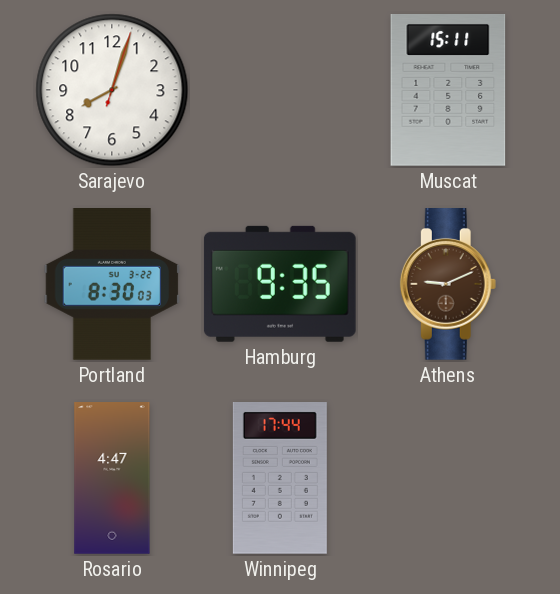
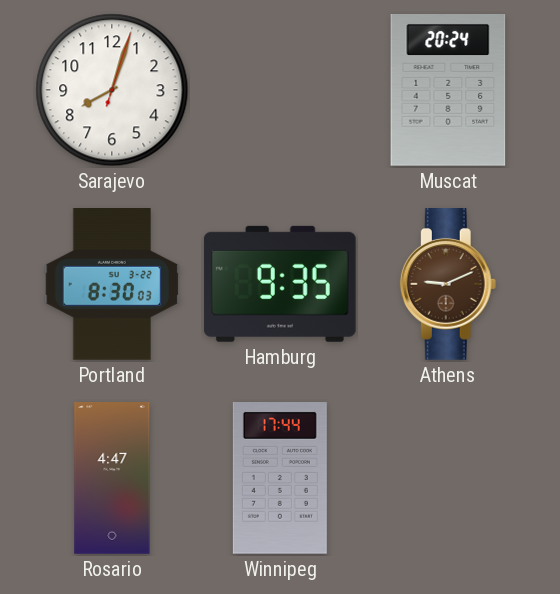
Muscat: 15:11 -> 20:24
